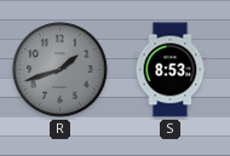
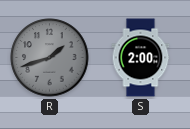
S: 8:53 -> 2:00
